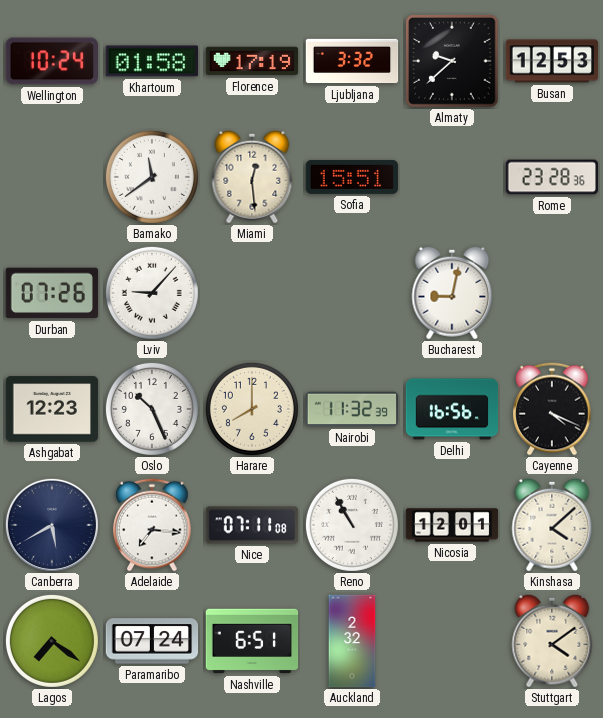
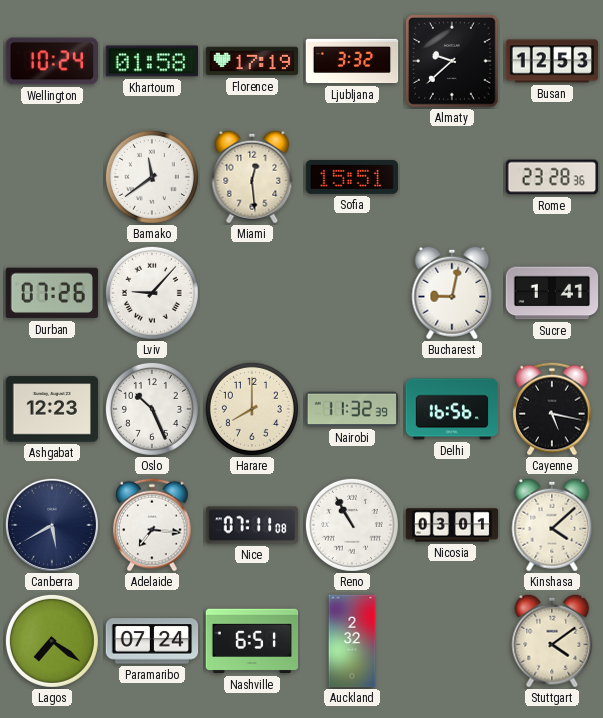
Sucre: none -> 1:41
Cayenne: 4:19 -> 5:17
Nicosia: 12:01 -> 03:01
